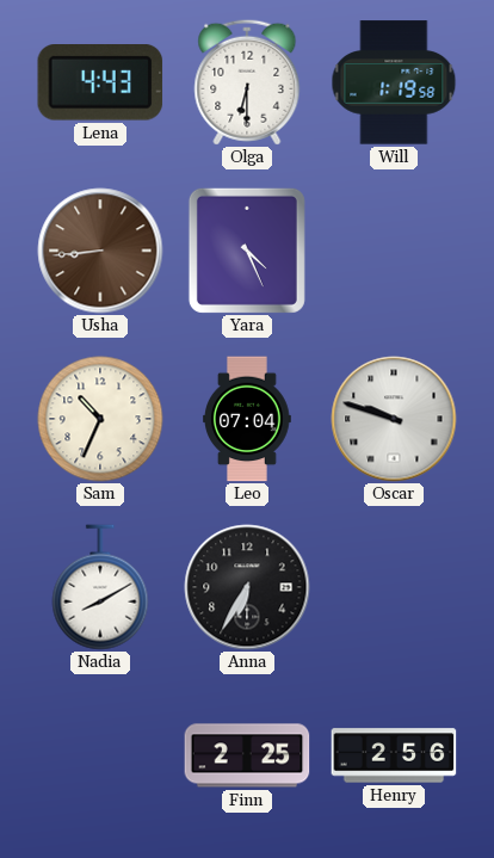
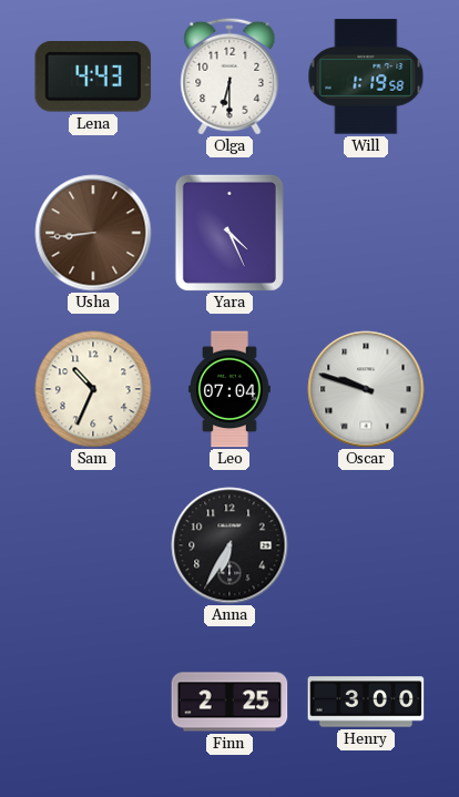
Nadia: 8:10 -> none
Henry: 2:56 -> 3:00
